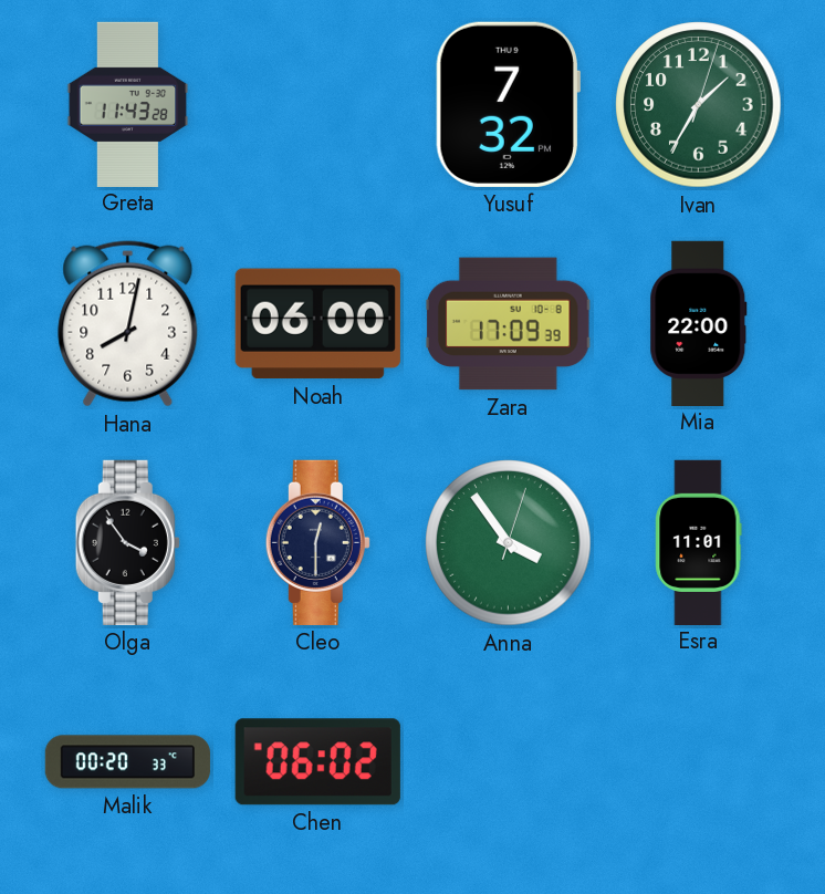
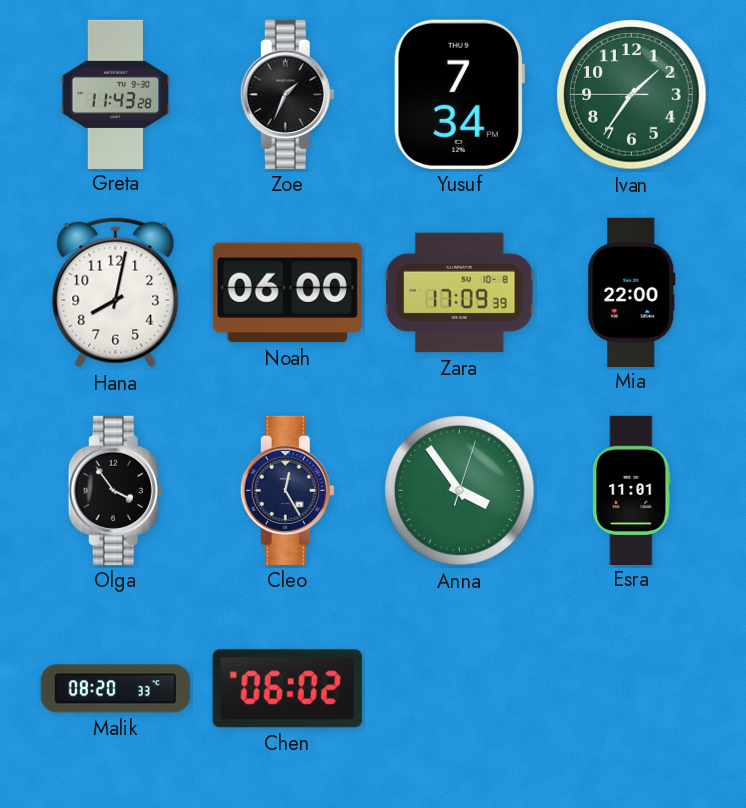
Zoe: none -> 1:34
Yusuf: 7:32 -> 7:34
Ivan: 1:35:03 -> 1:35:45
Cleo: 12:30 -> 12:25
Malik: 00:20 -> 08:20
